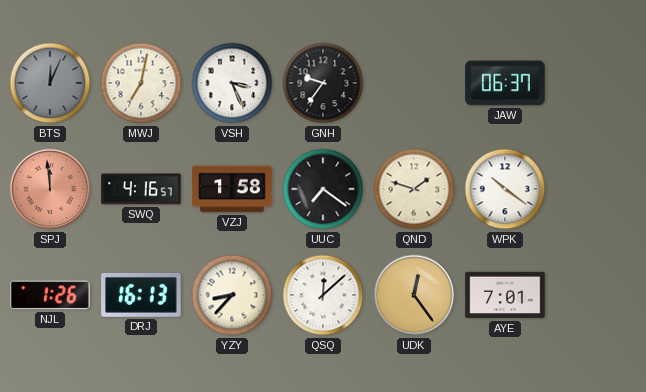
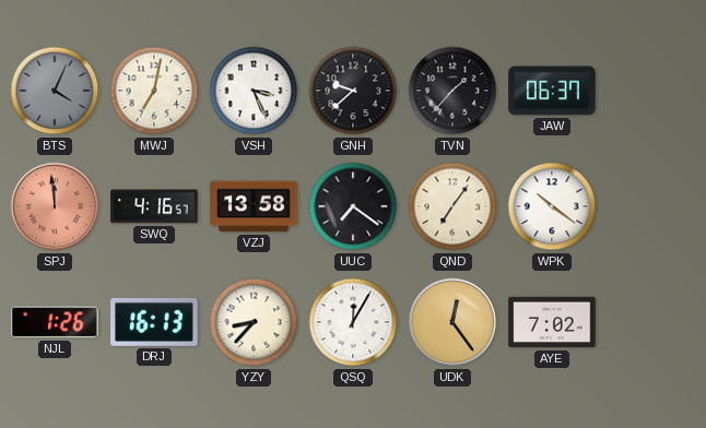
BTS: 12:04 -> 4:04
GNH: 9:36 -> 9:38
TVN: none -> 1:37
VZJ: 1:58 -> 13:58
QND: 1:48 -> 7:06
QSQ: 12:08 -> 12:05
AYE: 7:01 -> 7:02
